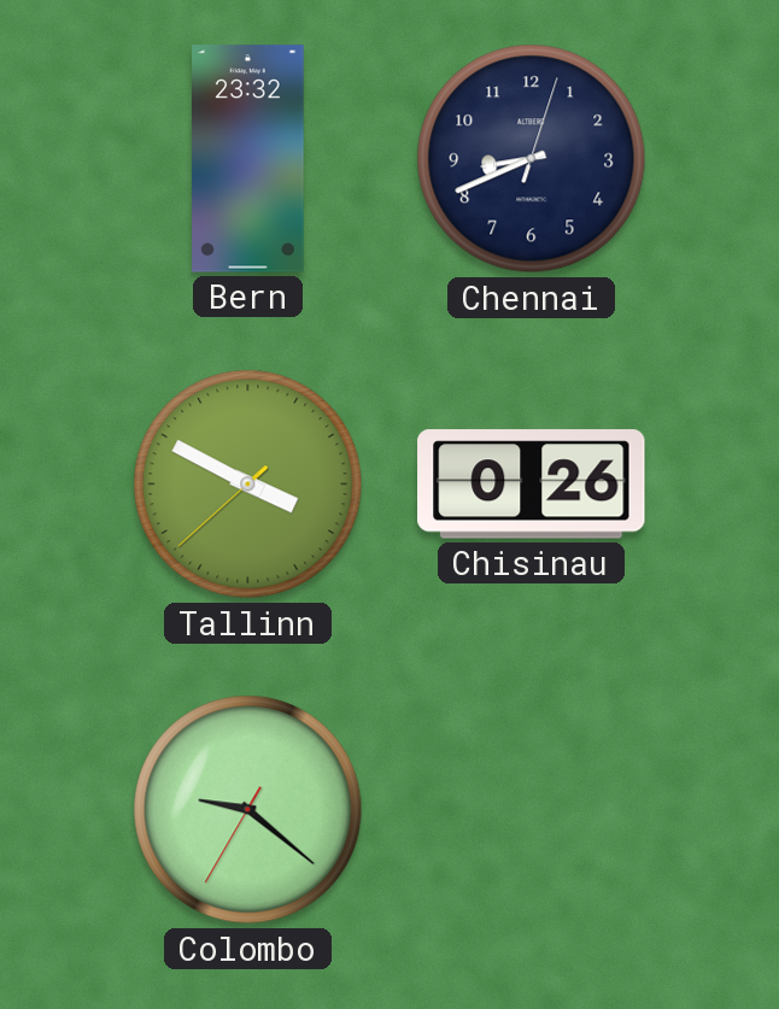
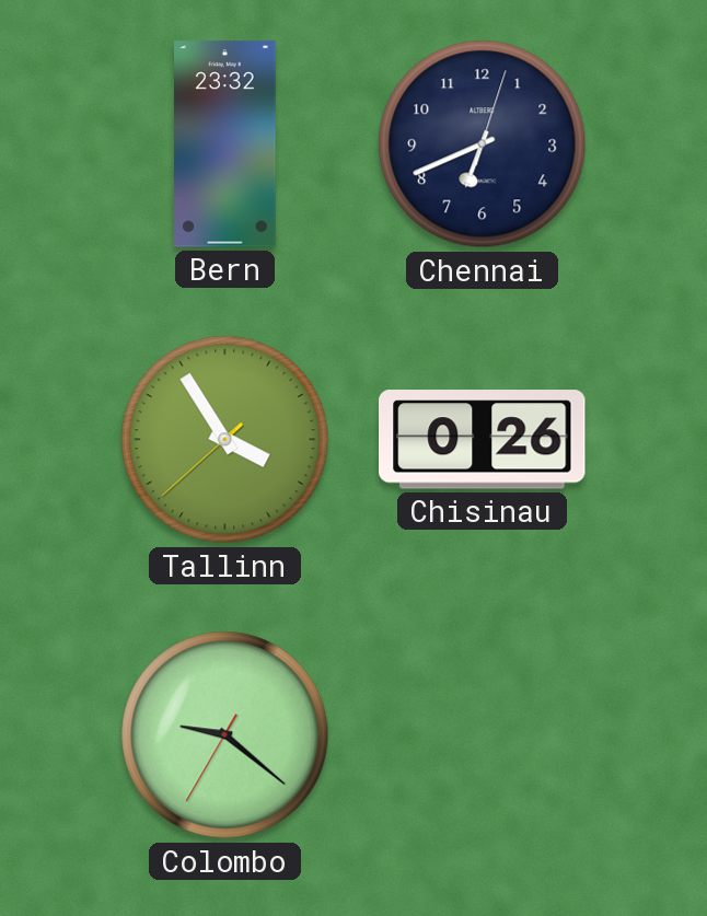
Chennai: 8:41 -> 6:41
Tallinn: 3:49 -> 3:54
